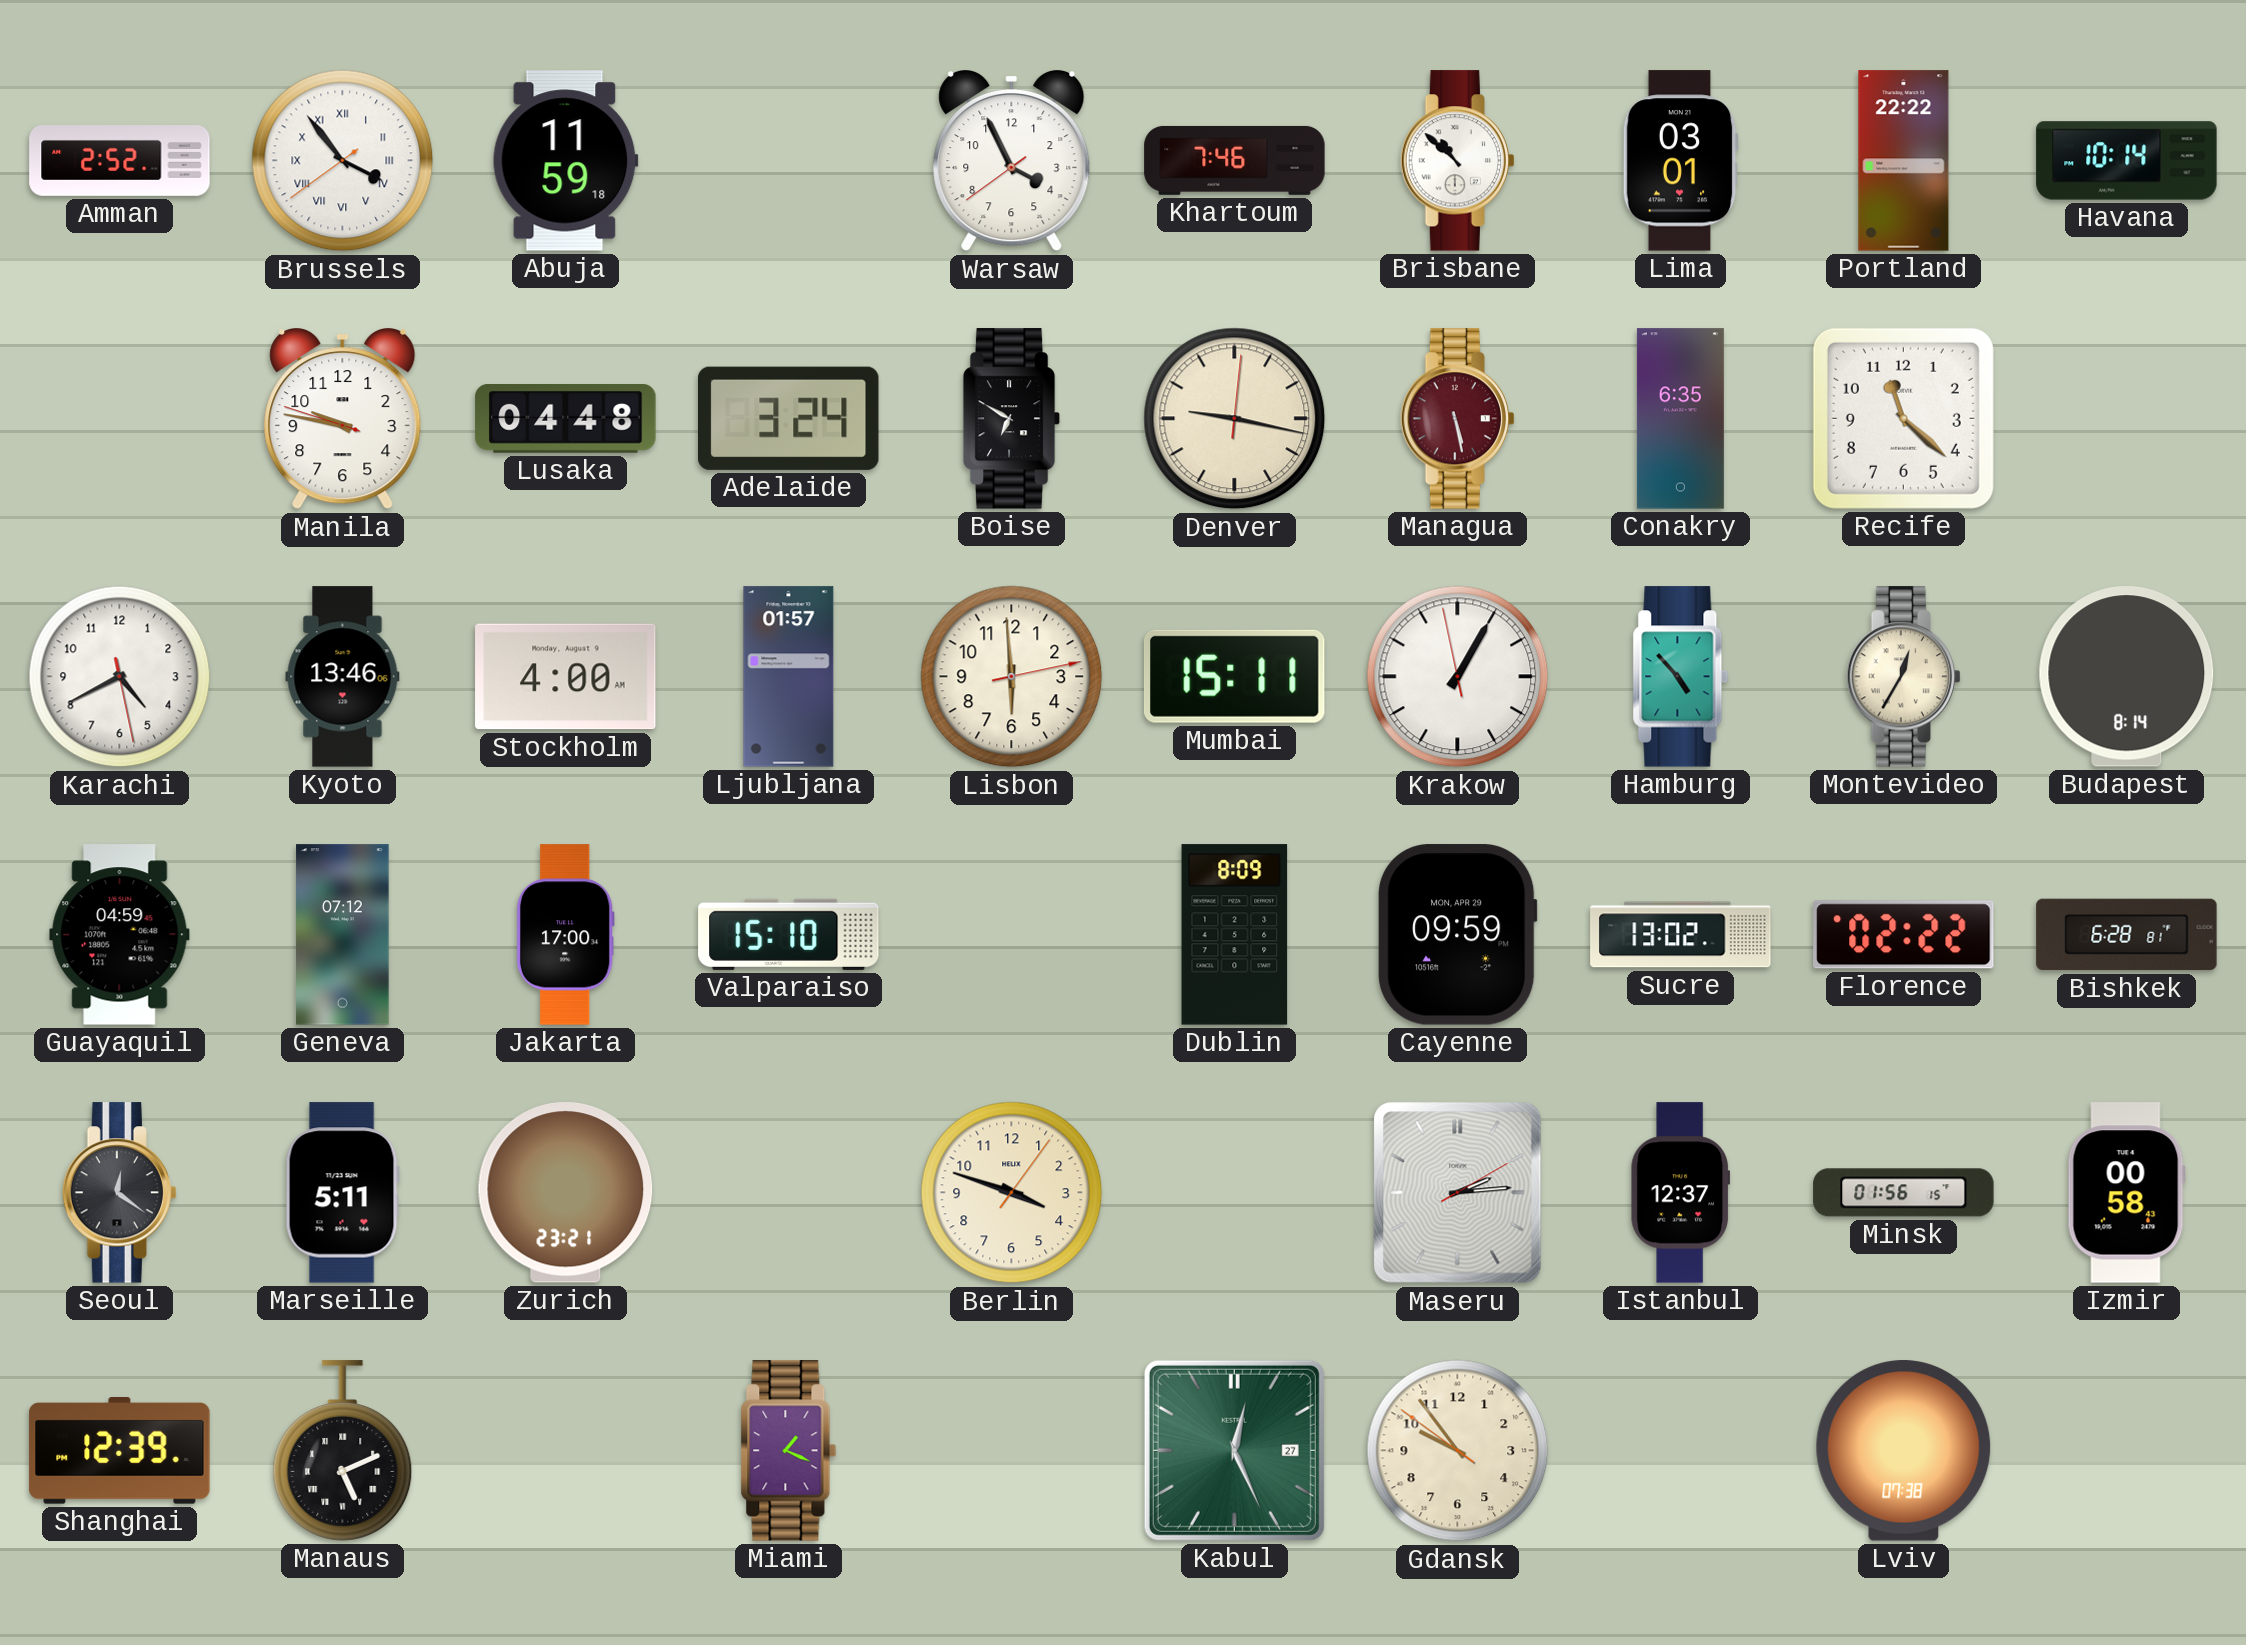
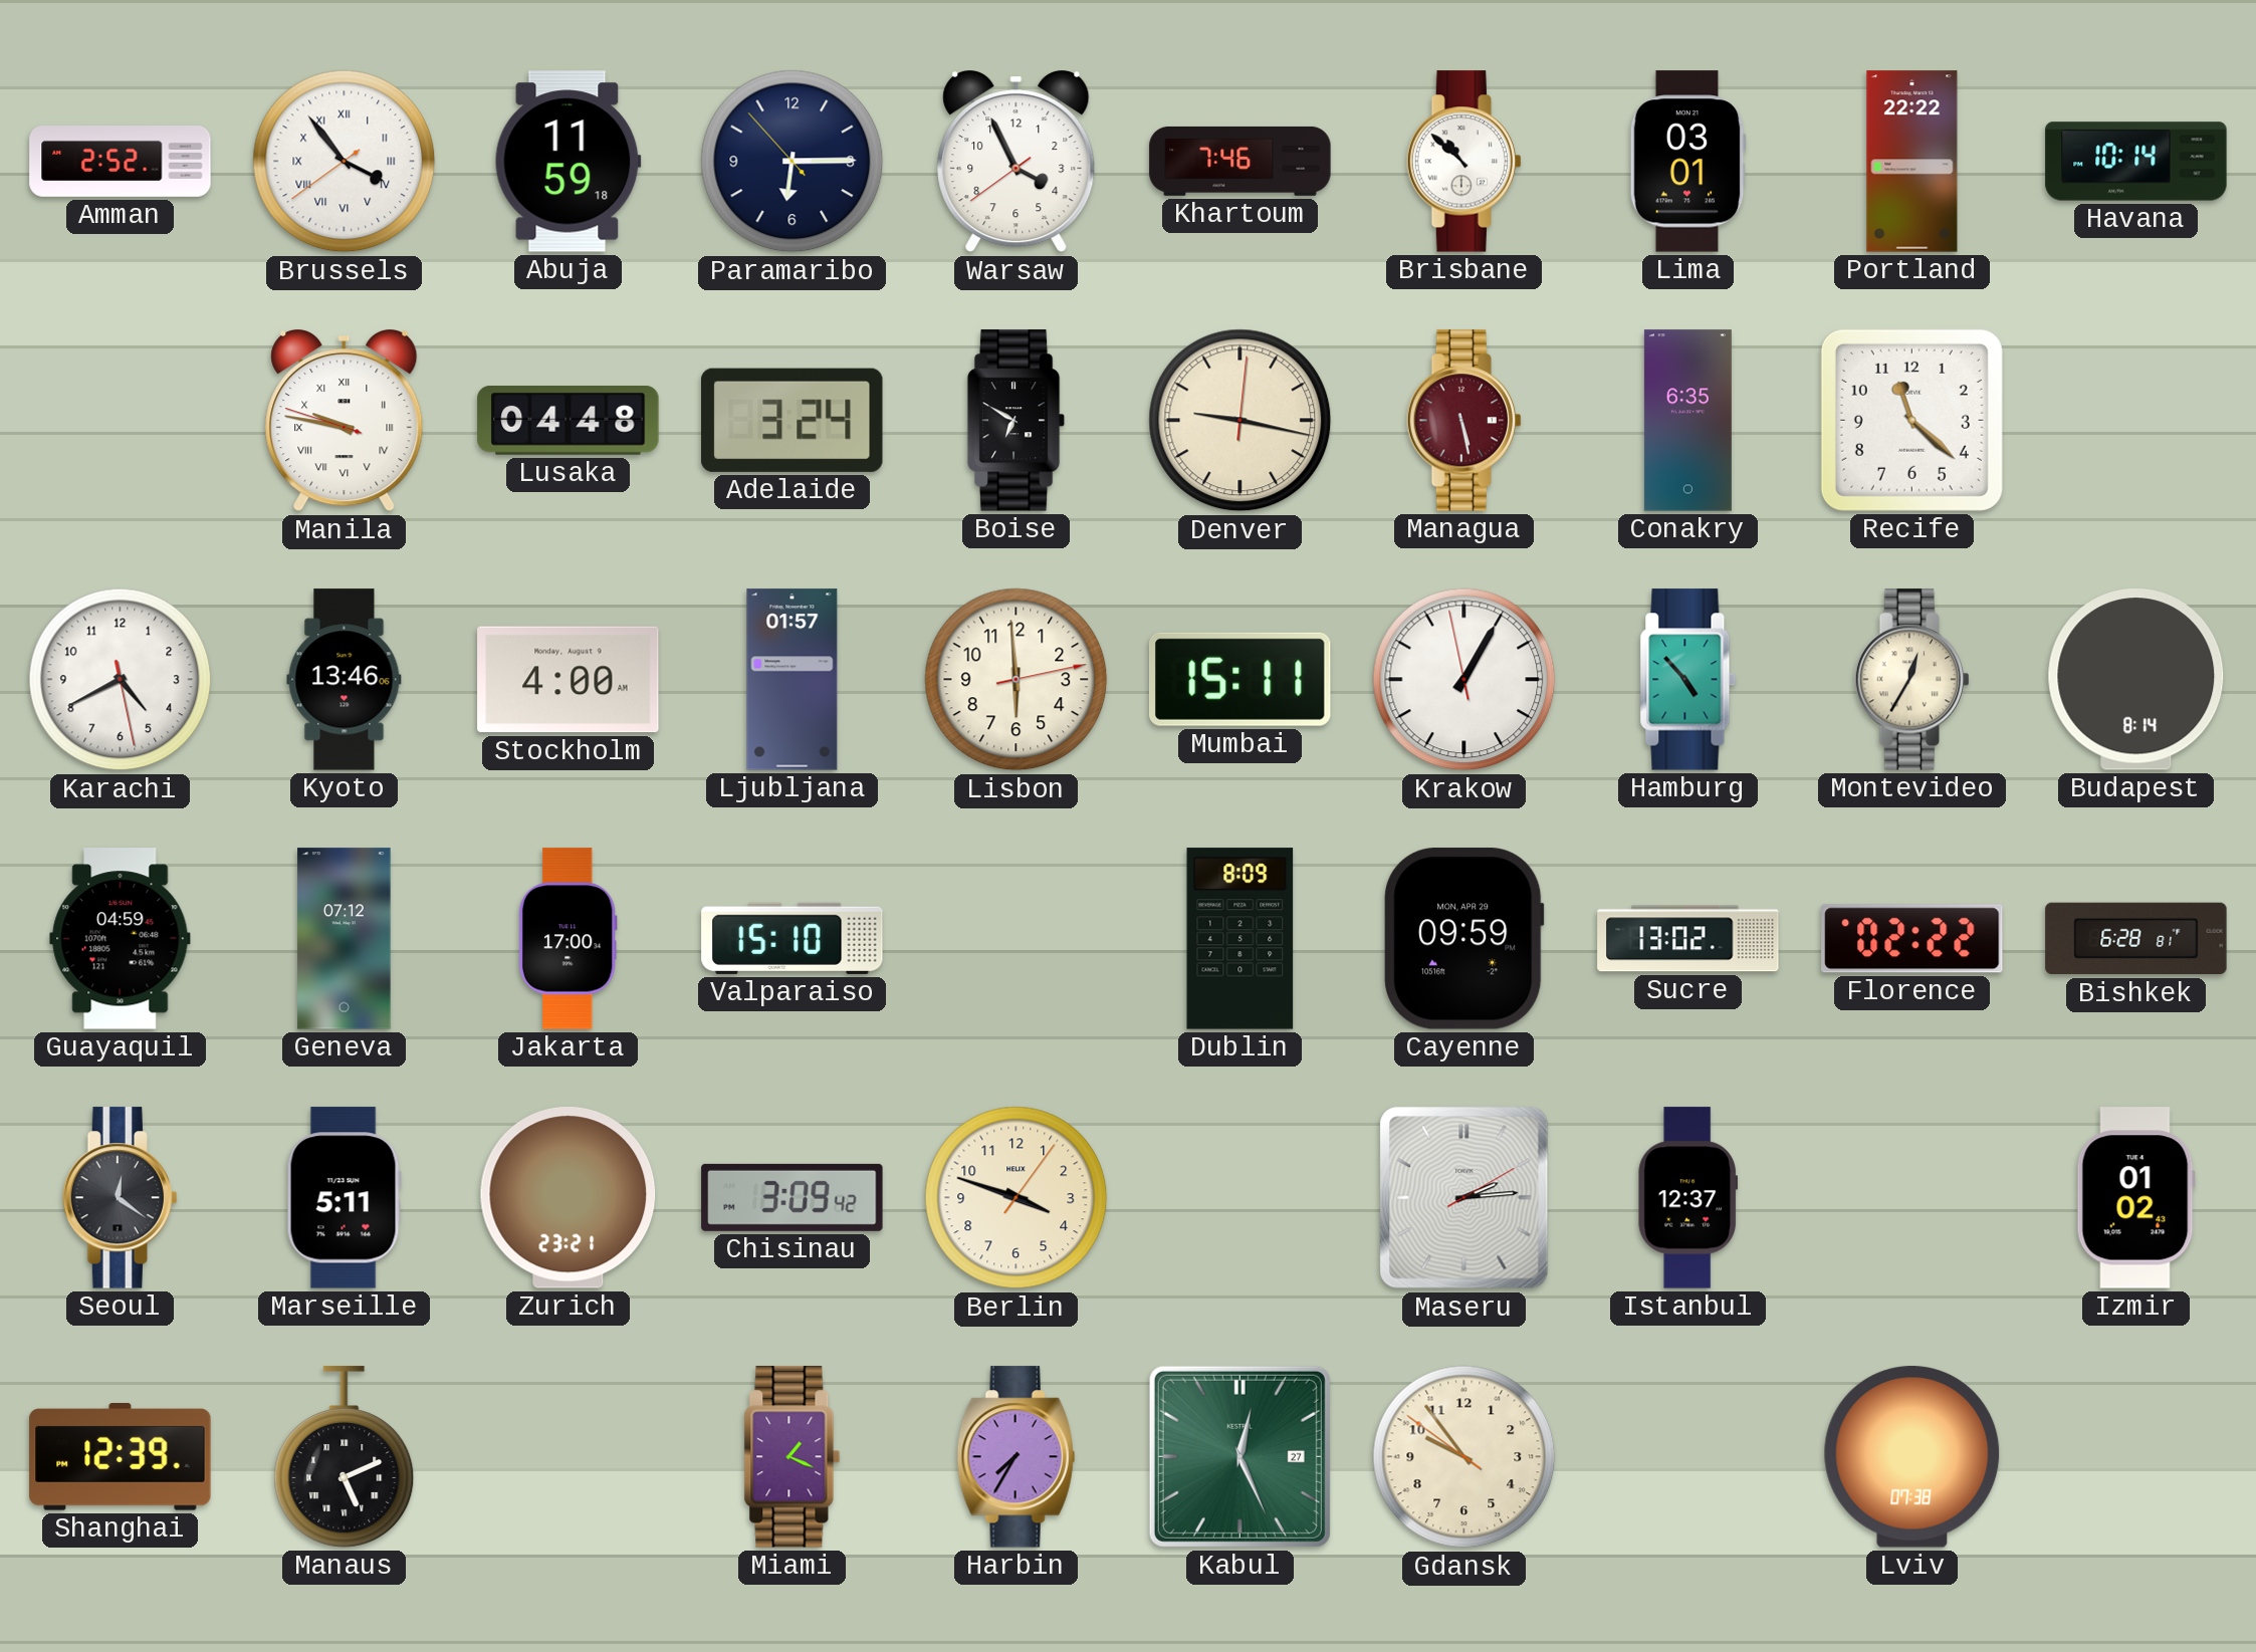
Paramaribo: none -> 6:14
Manila numerals: Arabic -> Roman
Chisinau: none -> 3:09
Minsk: 01:56 -> none
Izmir: 00:58 -> 01:02
Harbin: none -> 7:35
